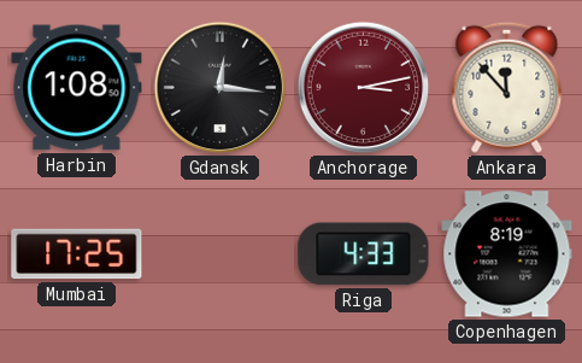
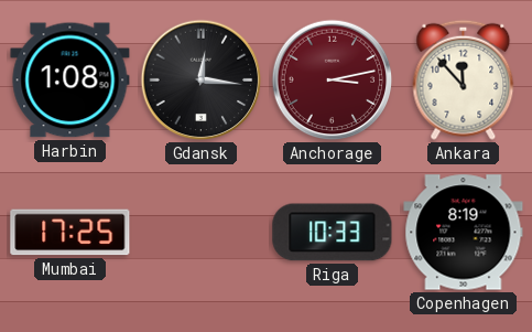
Riga: 4:33 -> 10:33
